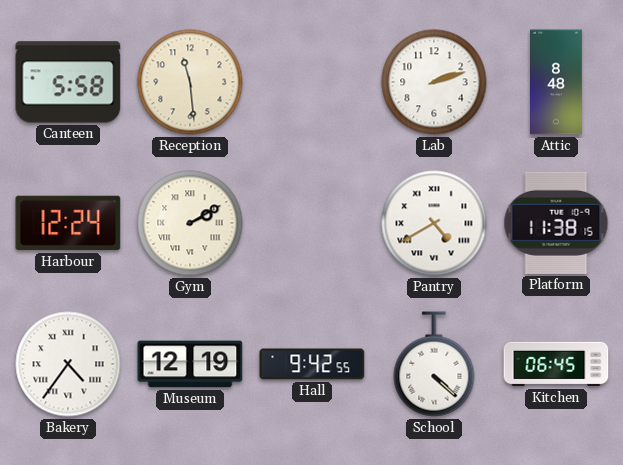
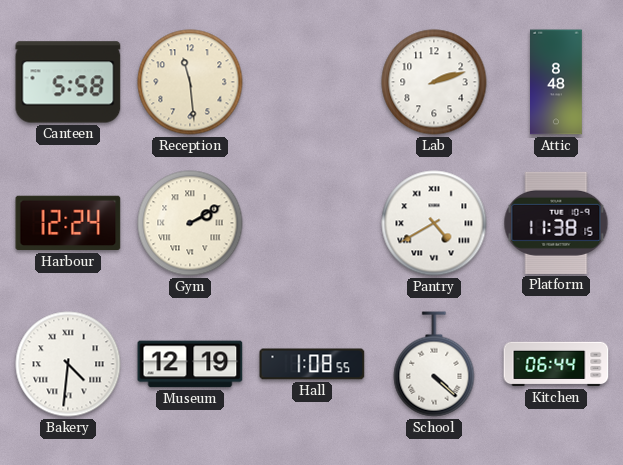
Bakery: 4:36 -> 4:31
Hall: 9:42 -> 1:08
Kitchen: 06:45 -> 06:44
